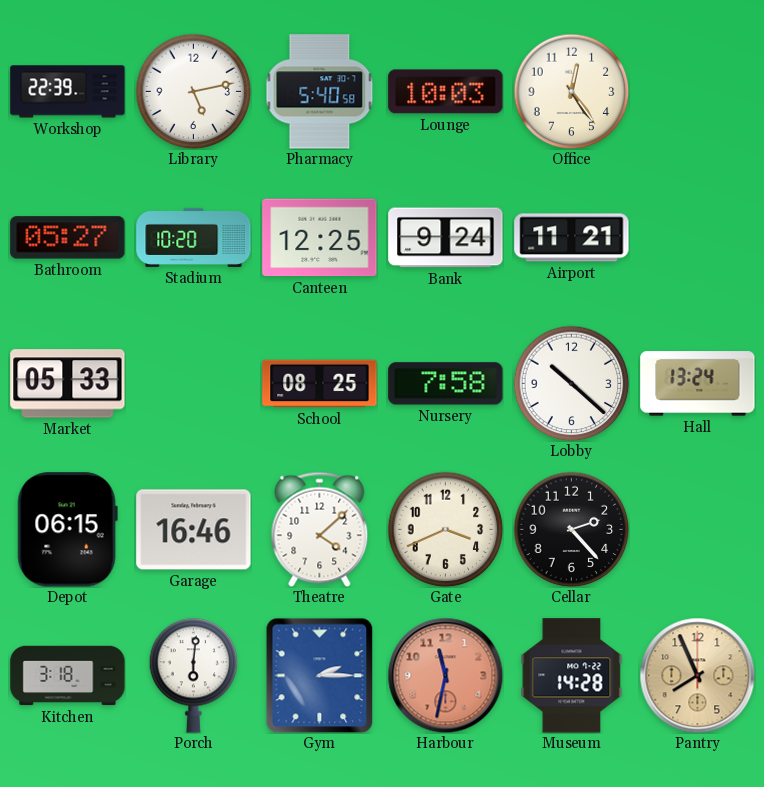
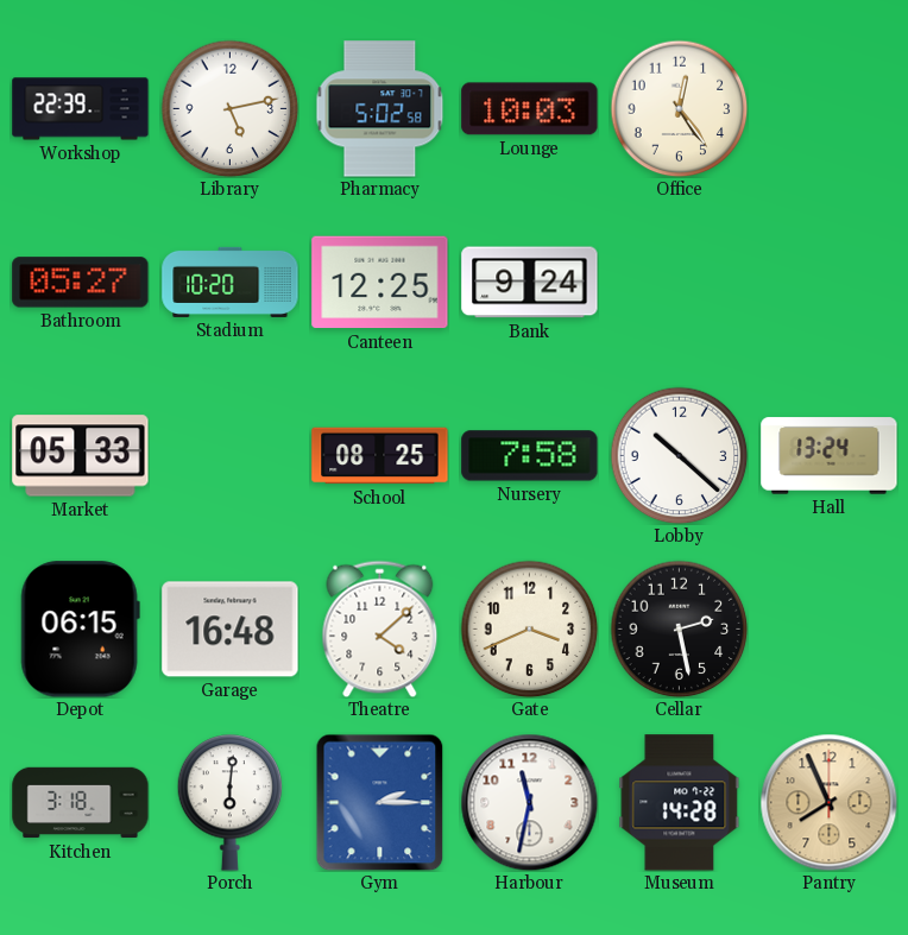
Pharmacy: 5:40 -> 5:02
Airport: 11:21 -> none
Garage: 16:46 -> 16:48
Cellar: 2:23 -> 2:28
Harbour dial: salmon -> white
